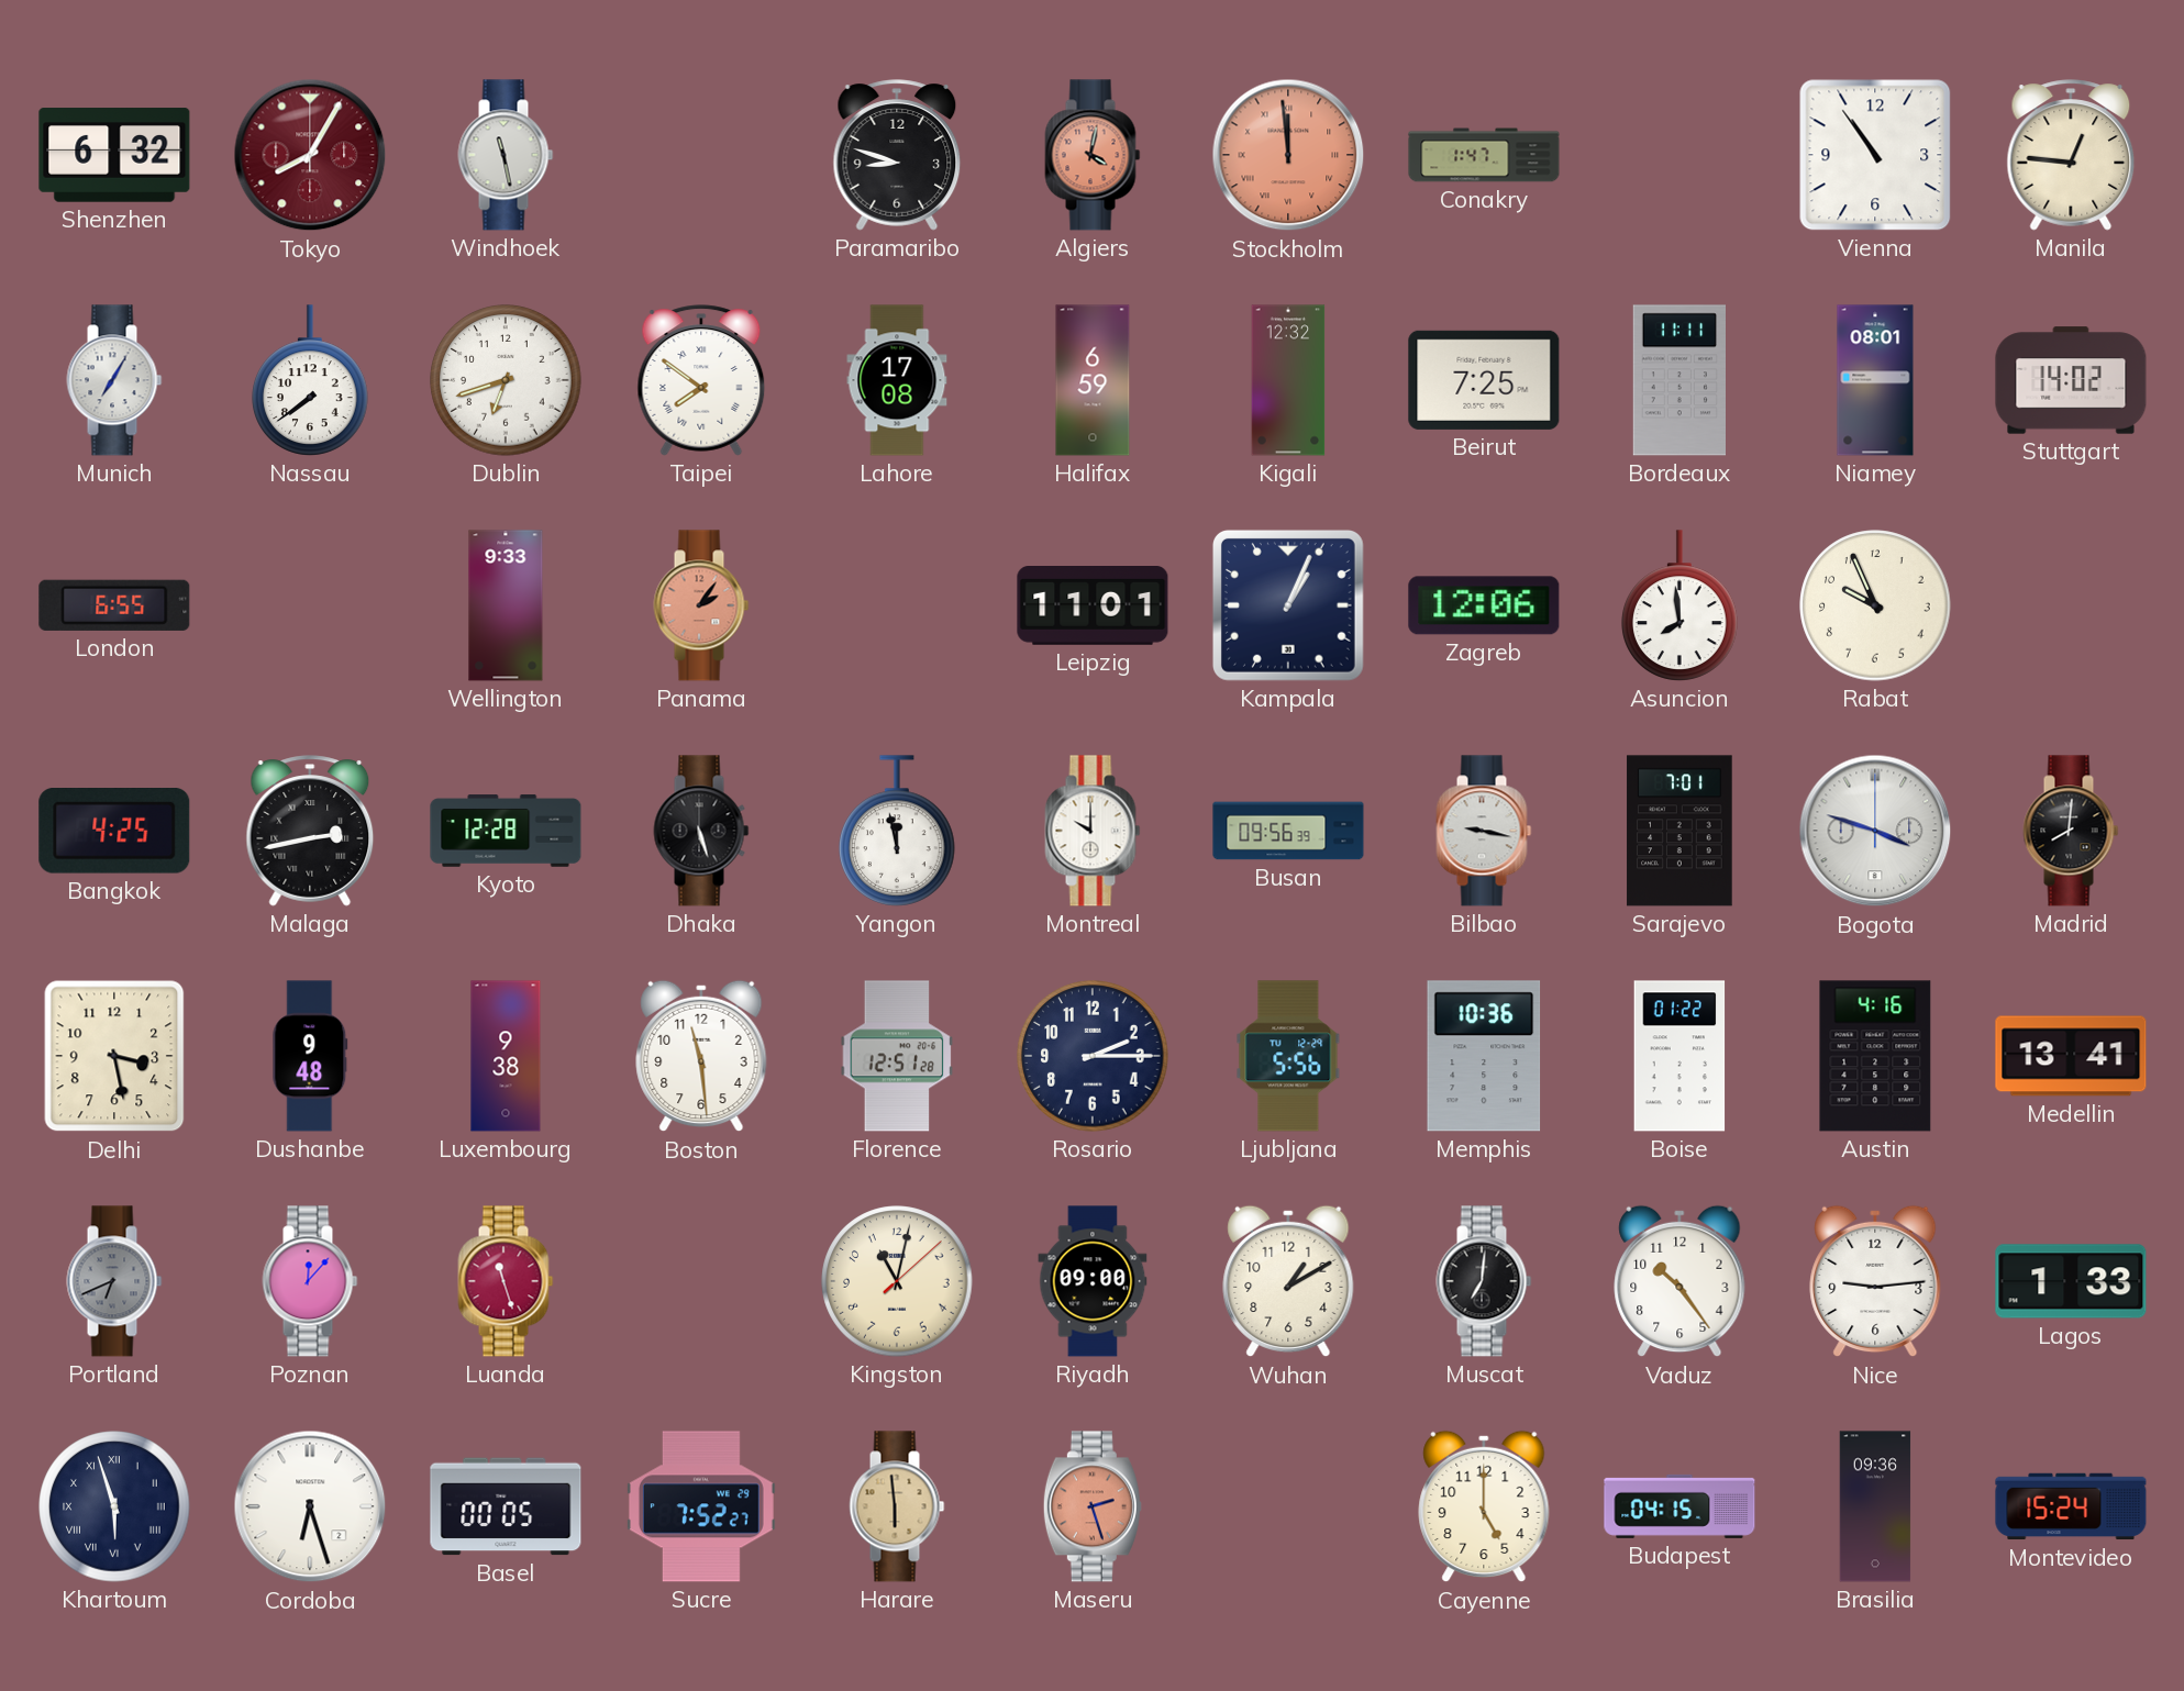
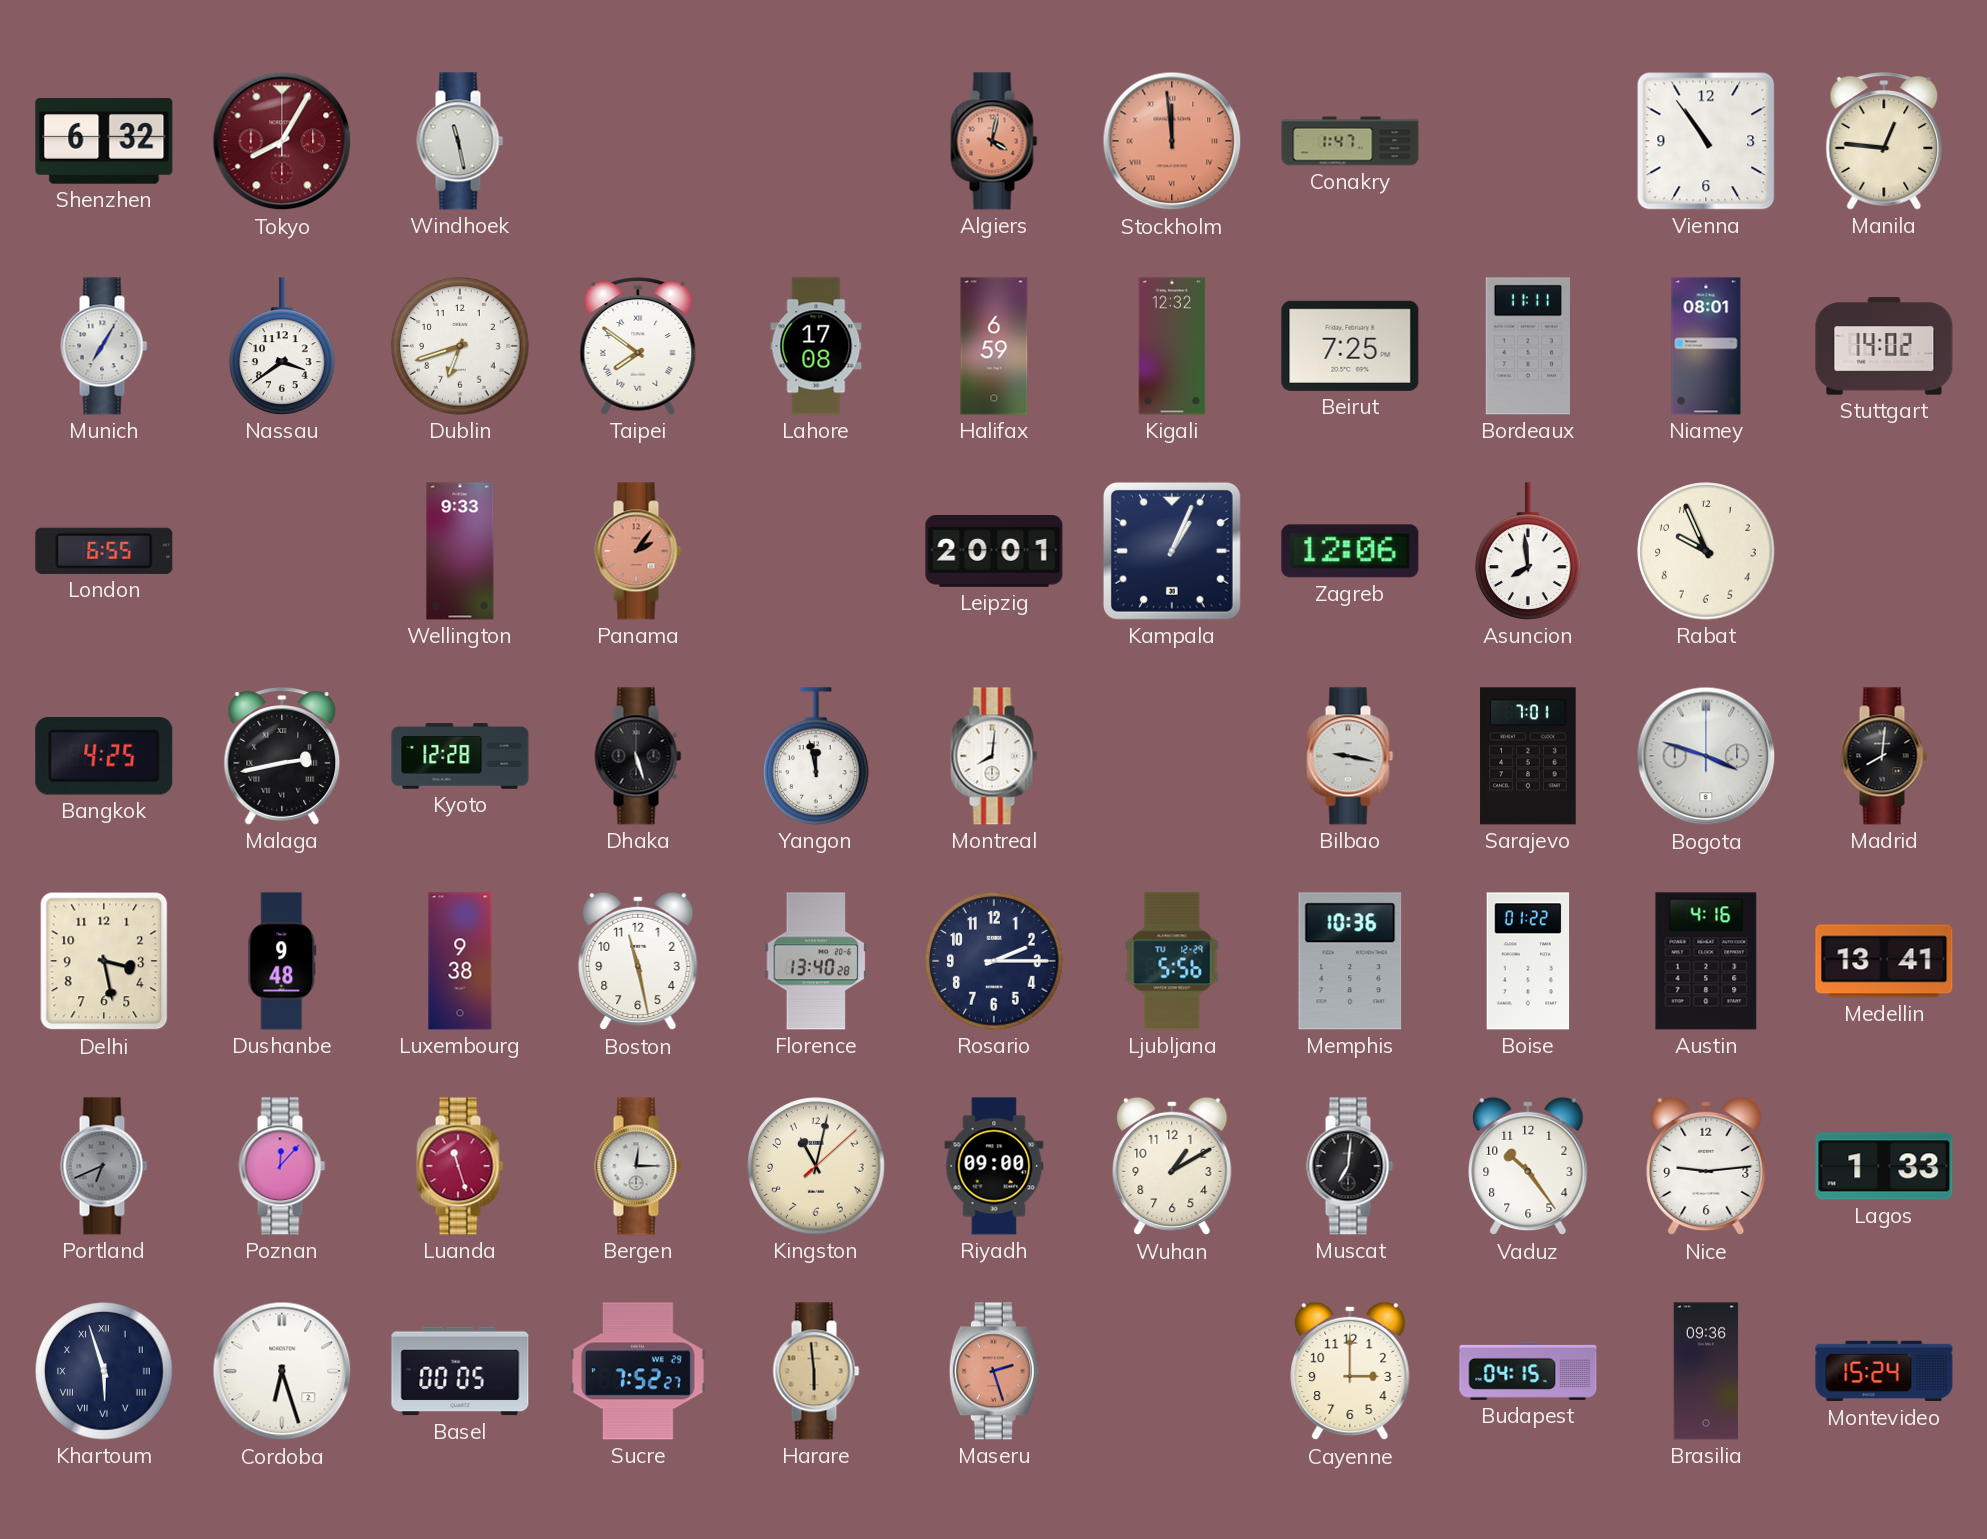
Paramaribo: 8:48 -> none
Nassau: 7:39 -> 3:39
Leipzig: 11:01 -> 20:01
Montreal: 10:00 -> 8:01
Busan: 09:56 -> none
Boston: 11:29 -> 11:28
Florence: 12:51 -> 13:40
Bergen: none -> 12:15
Cayenne: 5:00 -> 3:00
